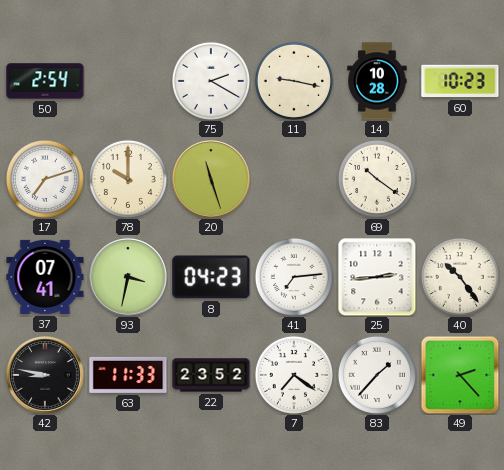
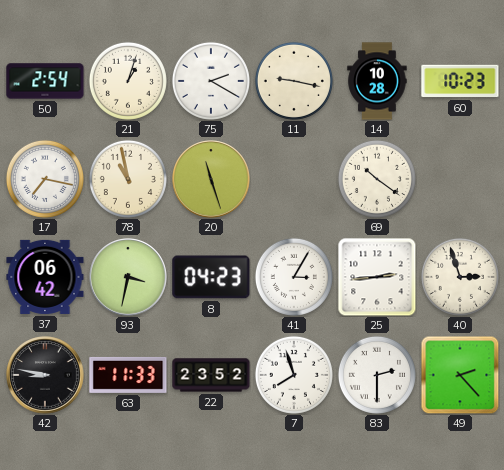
21: none -> 1:03
17: 7:12 -> 7:17
78: 10:00 -> 10:58
37: 07:41 -> 06:42
41: 7:14 -> 3:05
40: 10:24 -> 2:57
7: 7:21 -> 7:57
83: 1:37 -> 2:30
